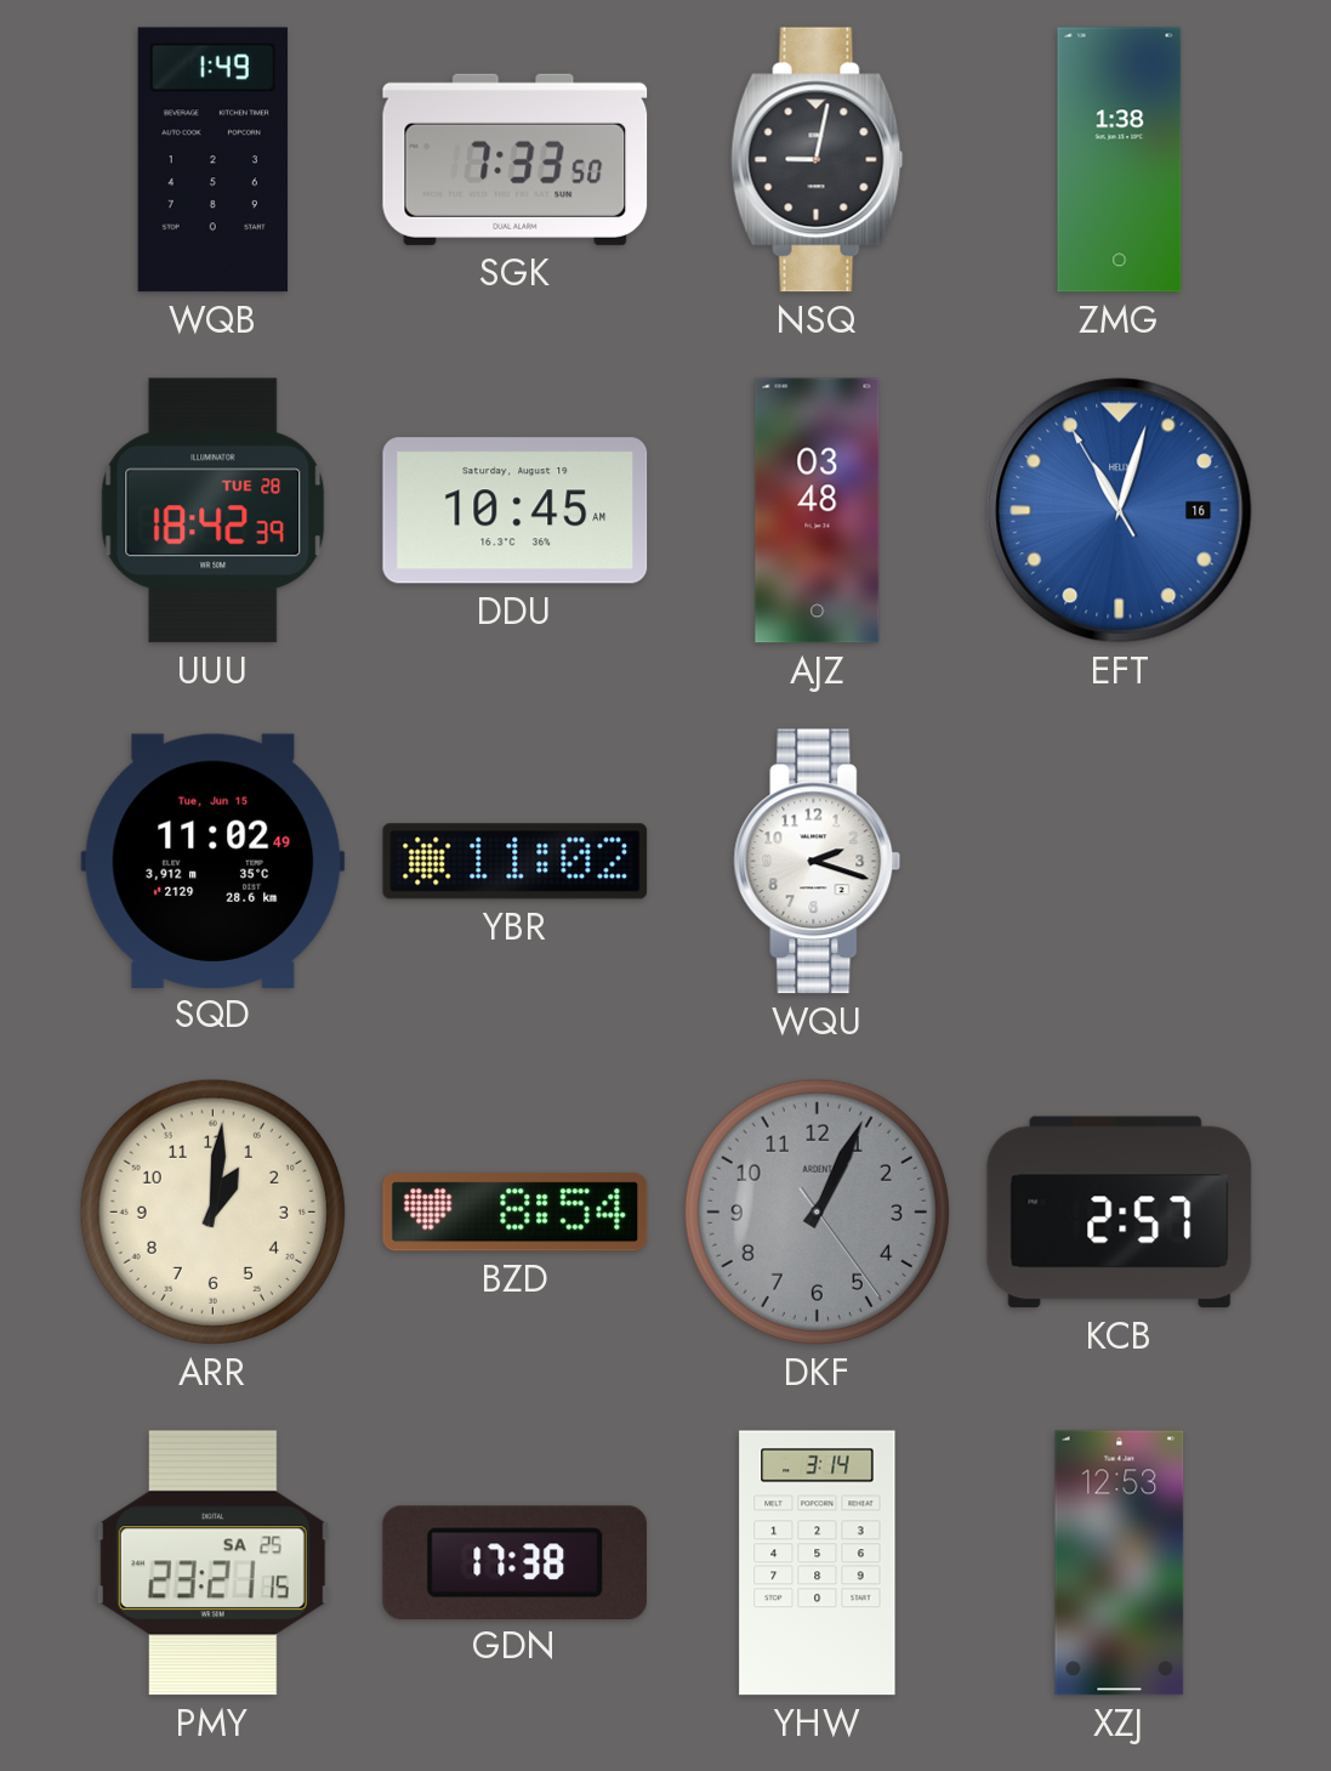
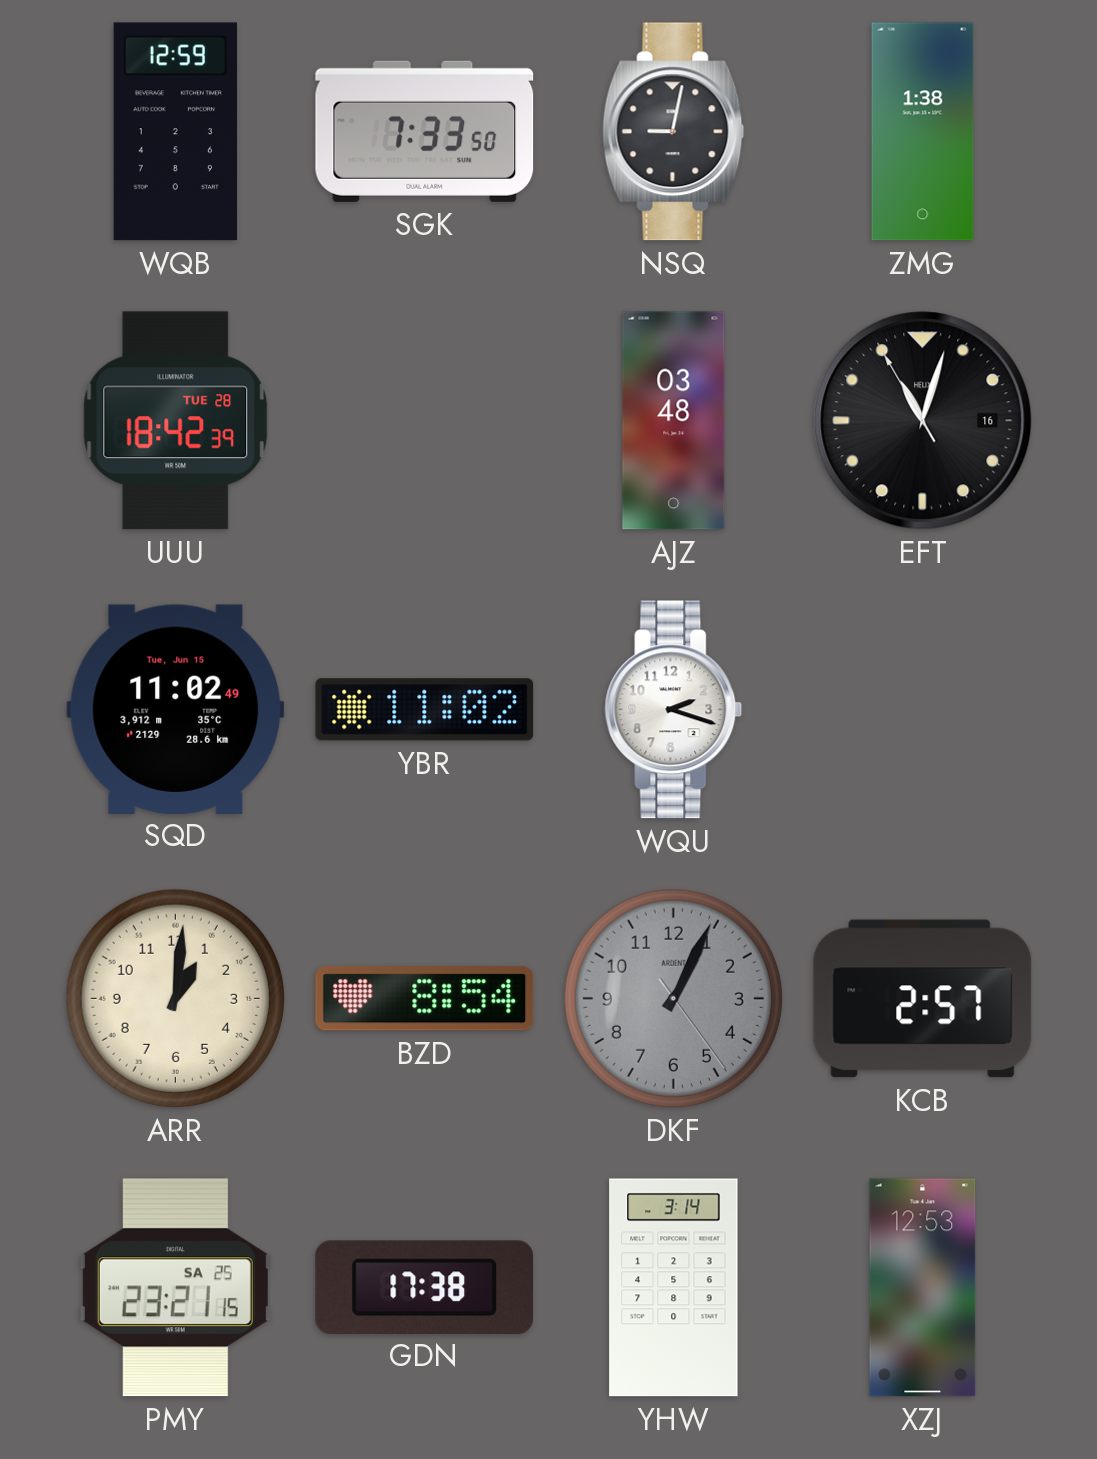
WQB: 1:49 -> 12:59
DDU: 10:45 -> none
EFT dial: blue -> black
